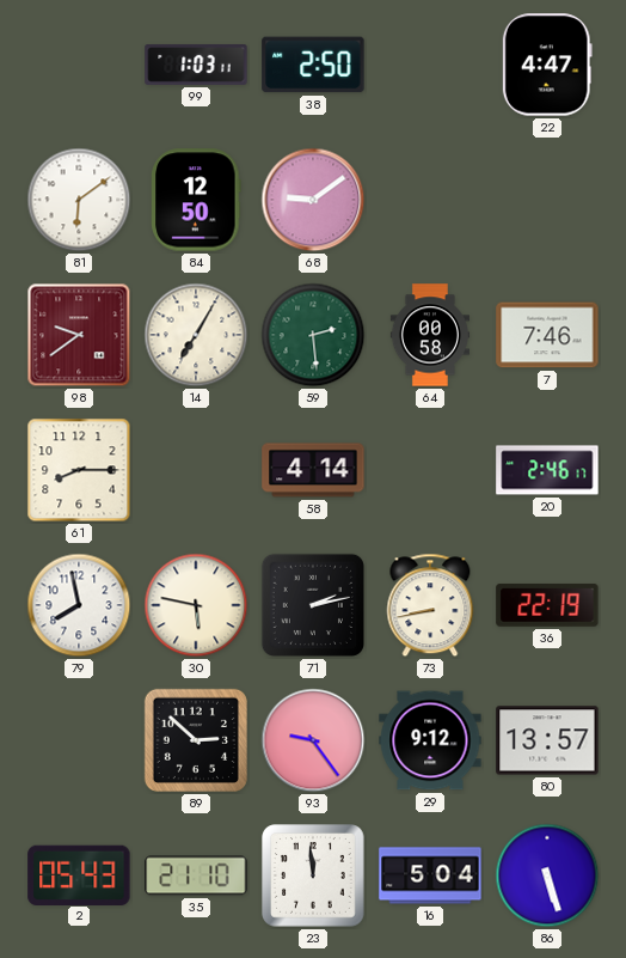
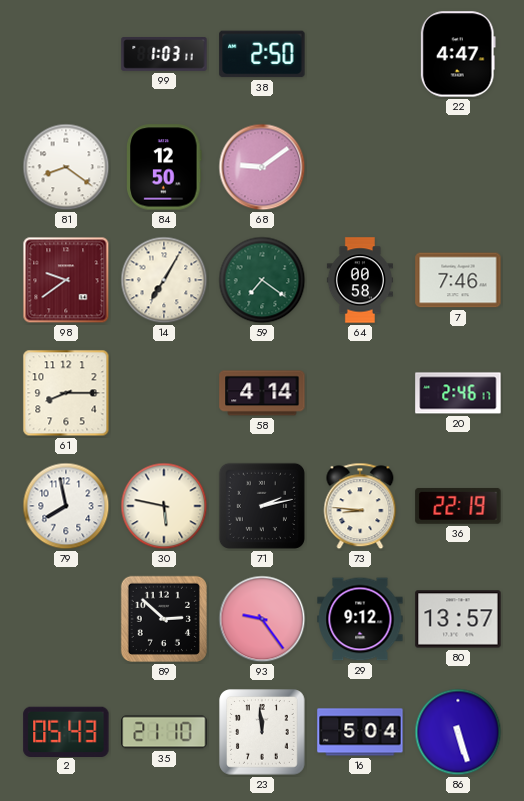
81: 6:09 -> 8:21
59: 2:29 -> 7:21
73: 8:43 -> 8:46
